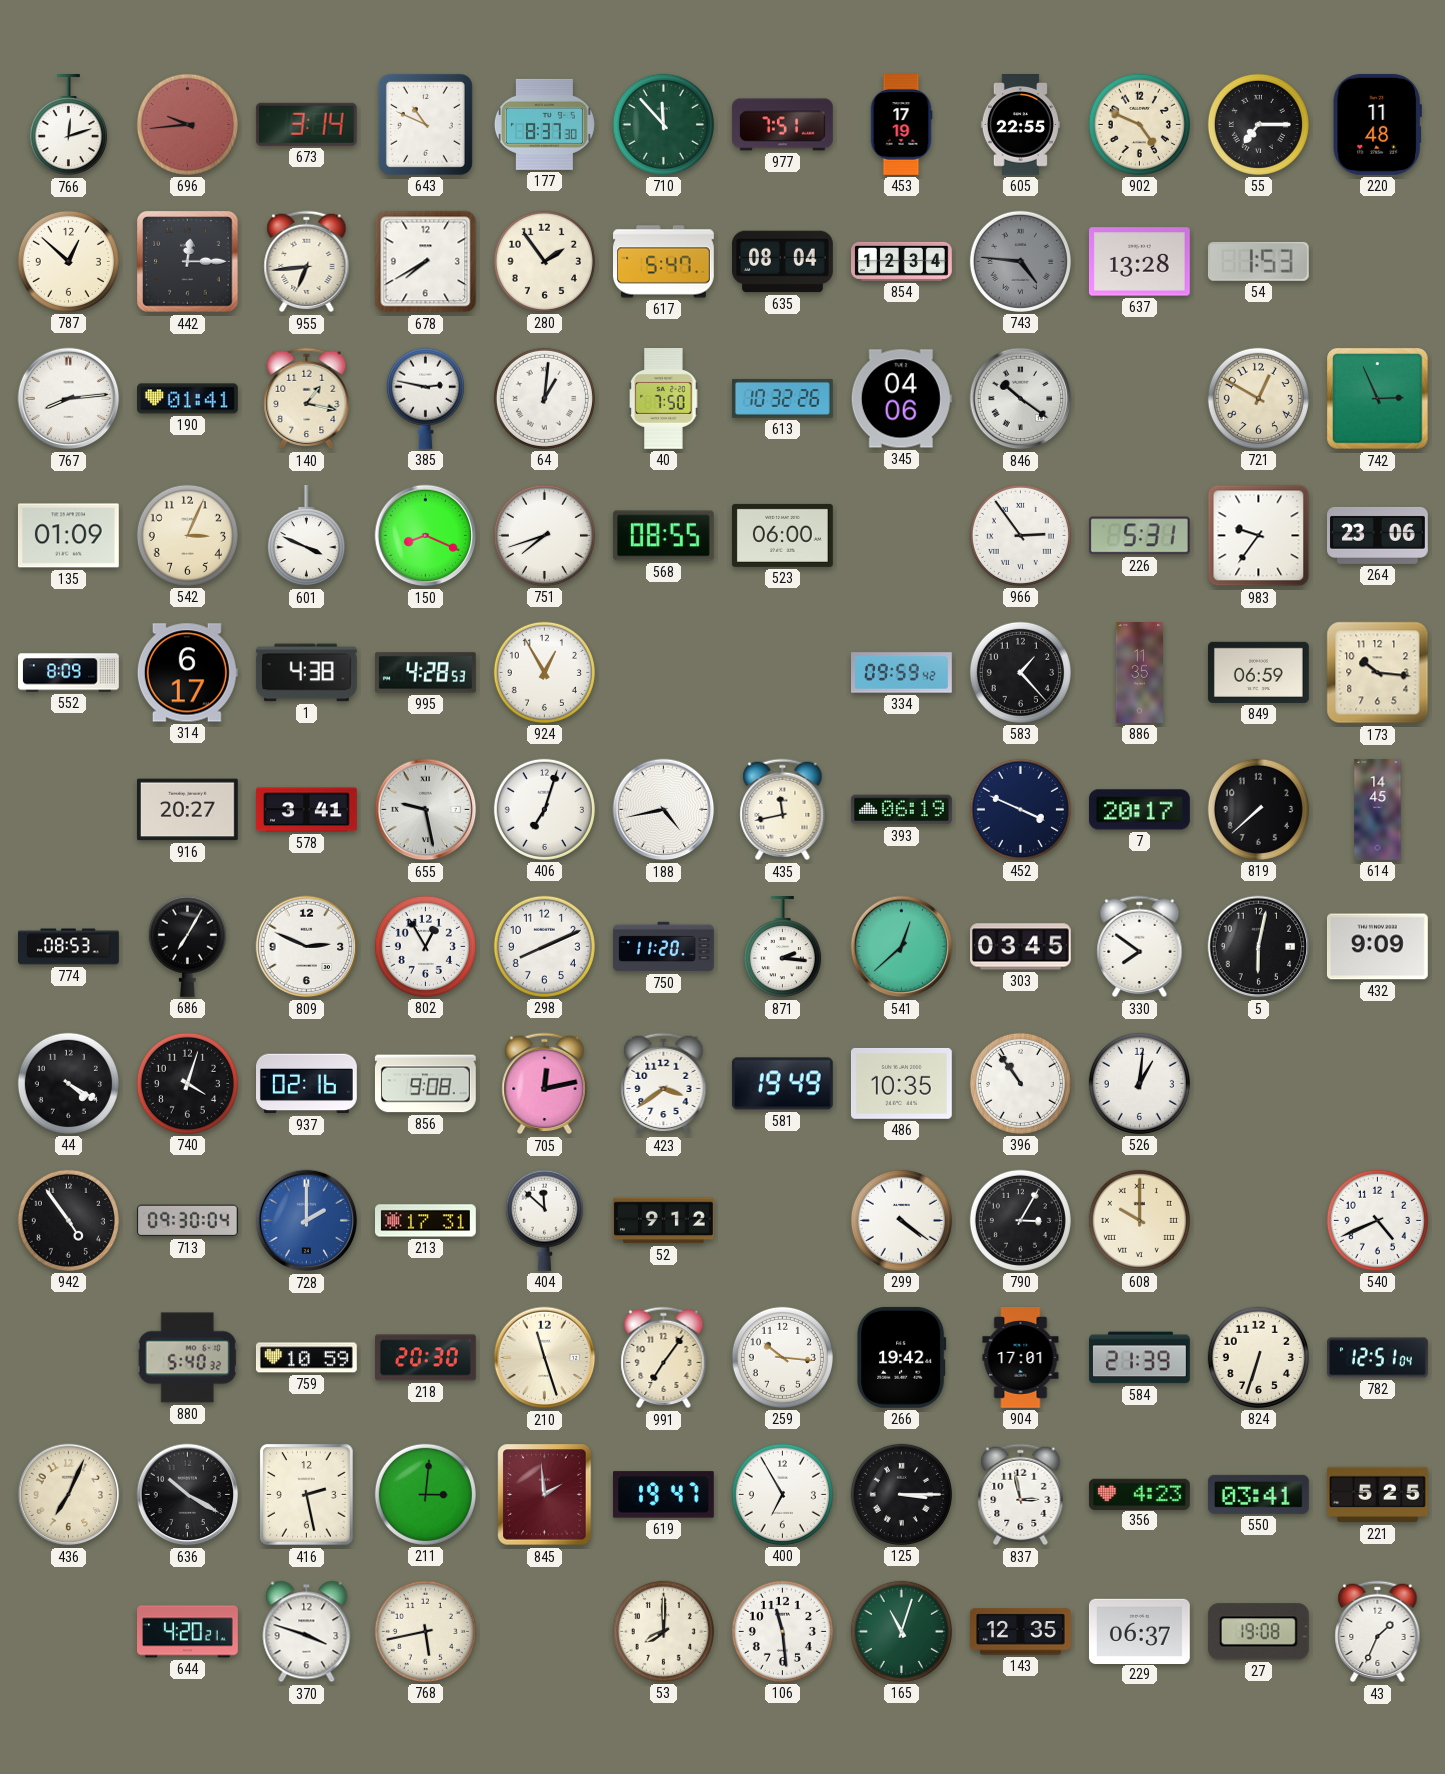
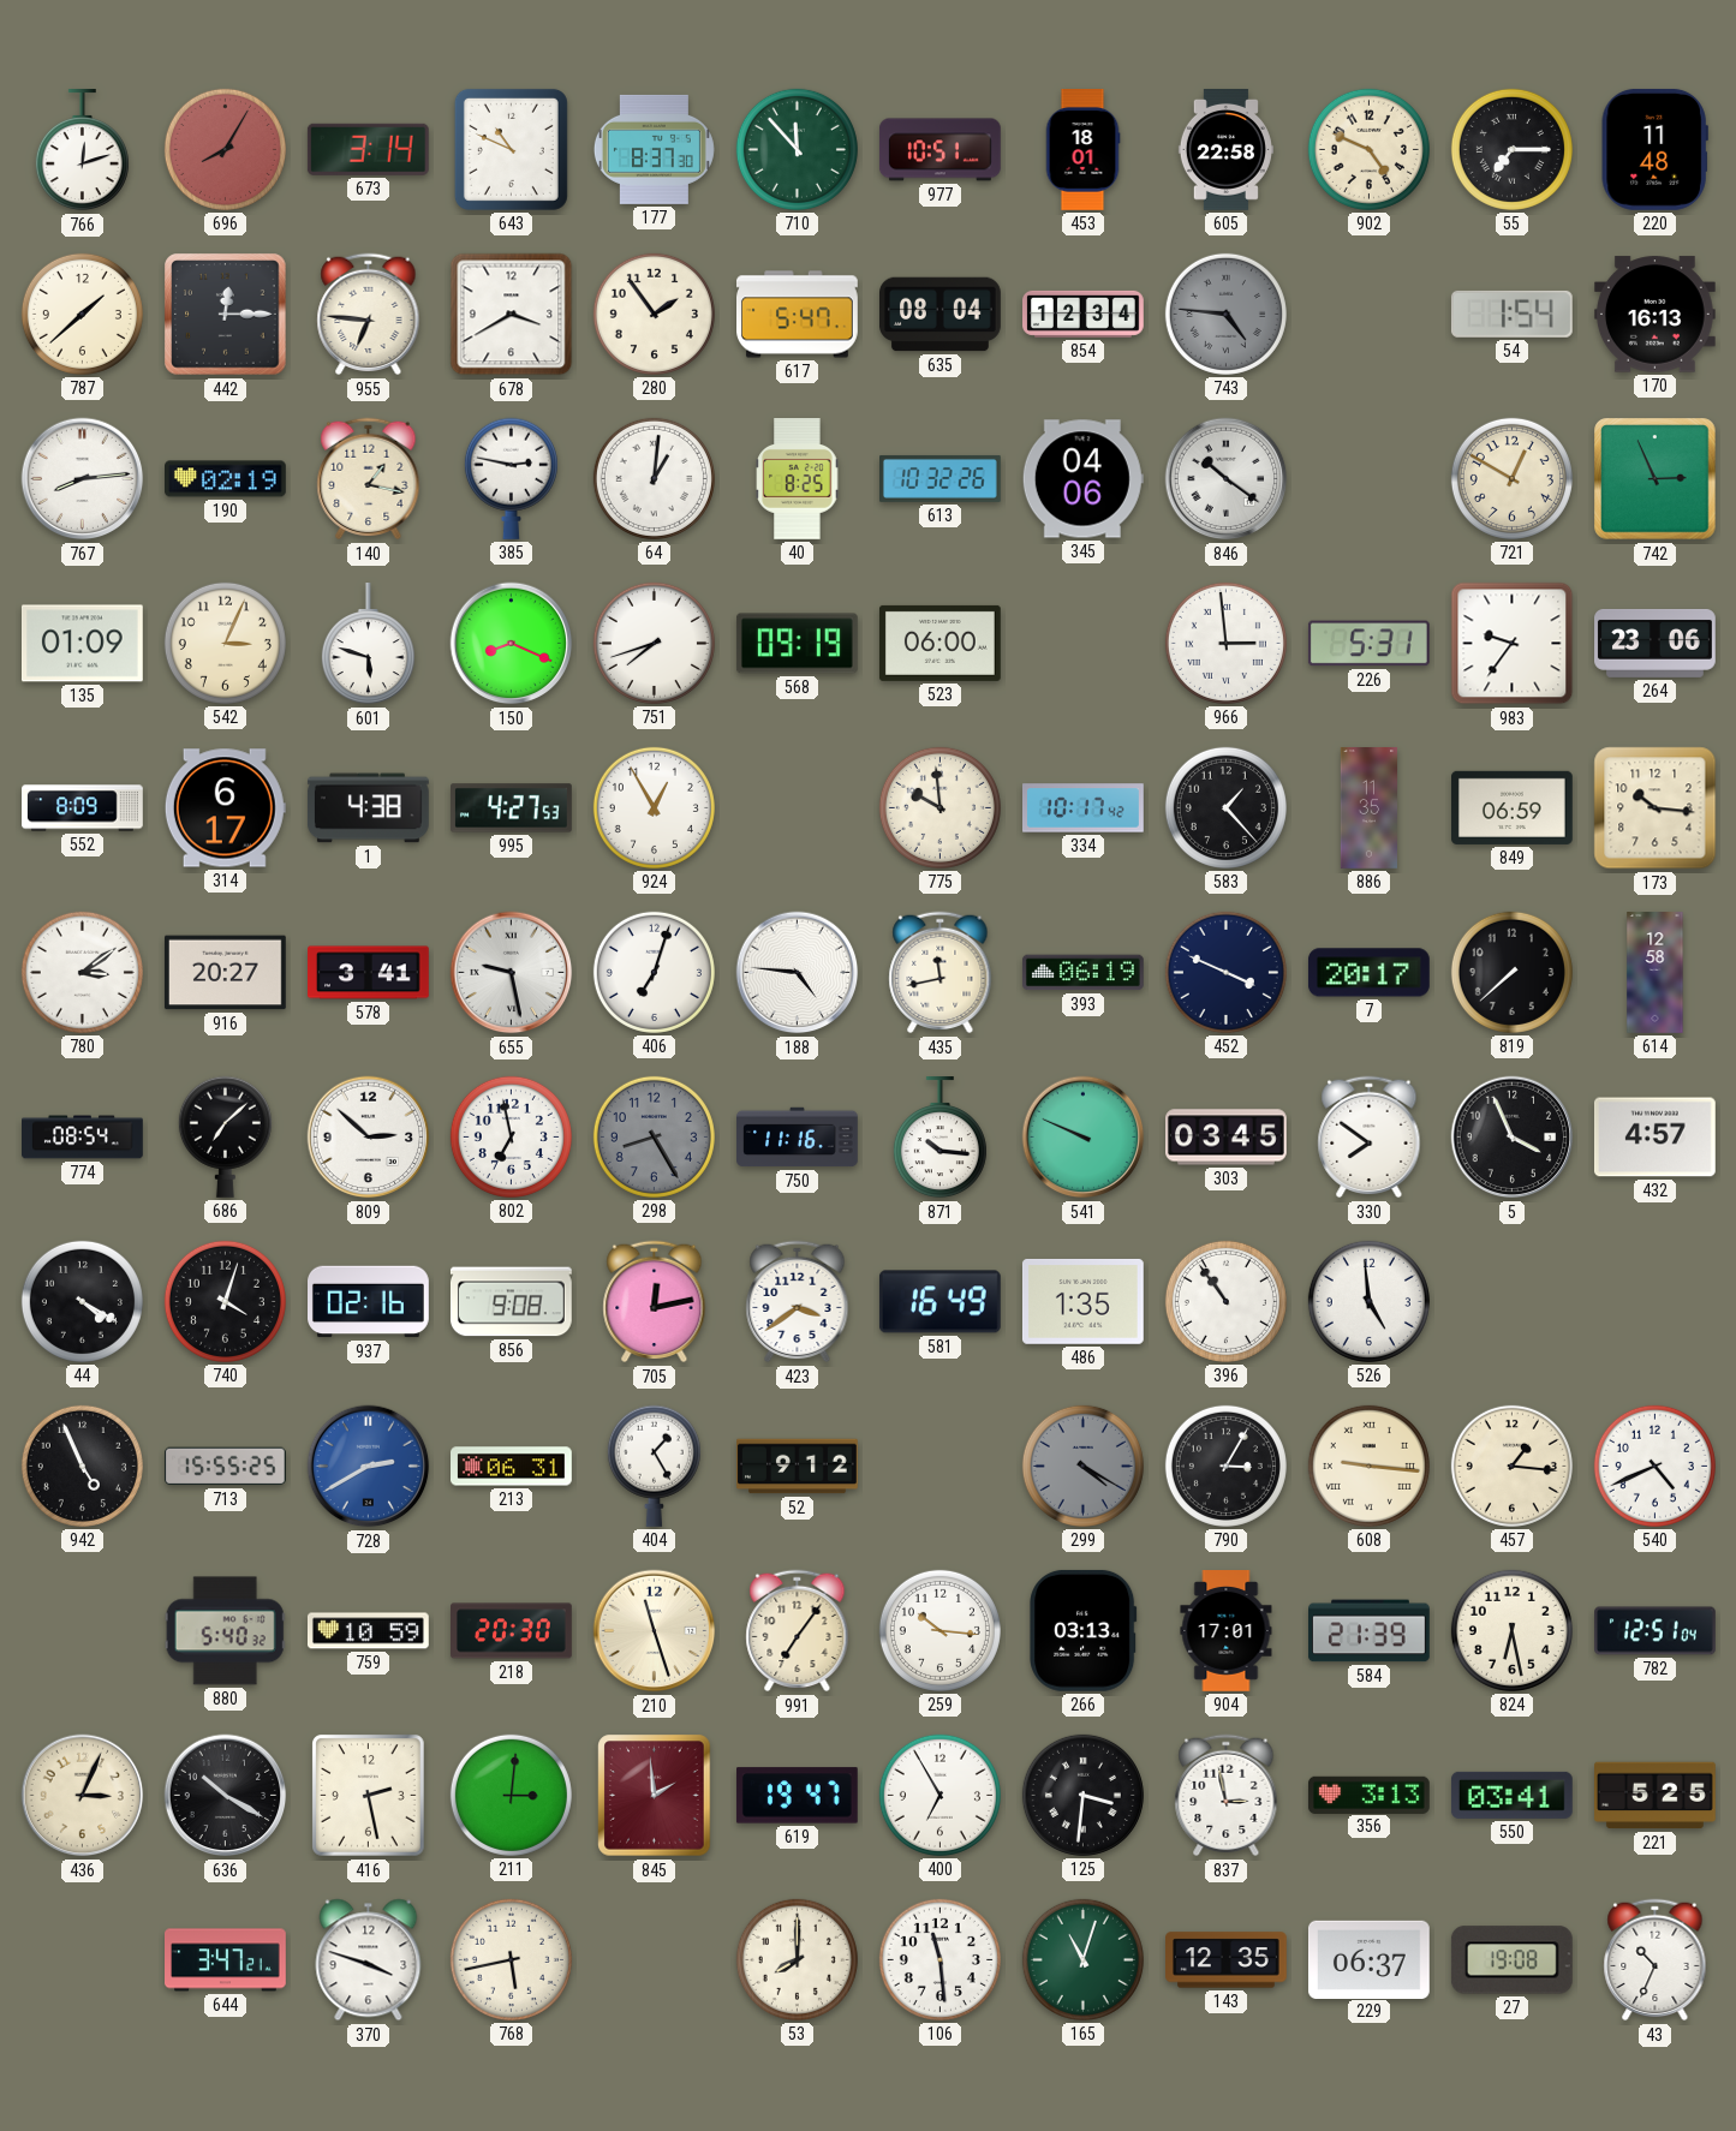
696: 9:44 -> 8:05
977: 7:51 -> 10:51
453: 17:19 -> 18:01
605: 22:55 -> 22:58
787: 12:52 -> 1:38
955: 6:44 -> 6:46
678: 7:40 -> 3:40
637: 13:28 -> none
54: 1:53 -> 1:54
170: none -> 16:13
190: 01:41 -> 02:19
40: 7:50 -> 8:25
601: 3:49 -> 5:48
568: 08:55 -> 09:19
966: 2:54 -> 2:59
995: 4:28 -> 4:27
775: none -> 9:59
334: 09:59 -> 10:17
780: none -> 3:09
188: 4:43 -> 4:46
614: 14:45 -> 12:58
774: 08:53 -> 08:54
686: 7:05 -> 7:08
809: 2:49 -> 2:52
802: 12:55 -> 6:58
298: 8:11 -> 8:25
298 dial: white -> grey
750: 11:20 -> 11:16
871: 2:16 -> 10:16
541: 12:38 -> 9:49
5: 6:02 -> 3:56
432: 9:09 -> 4:57
581: 19:49 -> 16:49
486: 10:35 -> 1:35
526: 1:01 -> 4:59
942: 4:54 -> 4:56
713: 09:30 -> 15:55
728: 2:00 -> 2:40
213: 17:31 -> 06:31
404: 11:52 -> 1:25
299: 4:21 -> 4:20
299 dial: white -> grey
608: 10:00 -> 9:16
457: none -> 1:16
266: 19:42 -> 03:13
824: 6:33 -> 6:28
436: 7:04 -> 3:04
125: 3:15 -> 3:31
356: 4:23 -> 3:13
644: 4:20 -> 3:47
43: 1:34 -> 10:34
